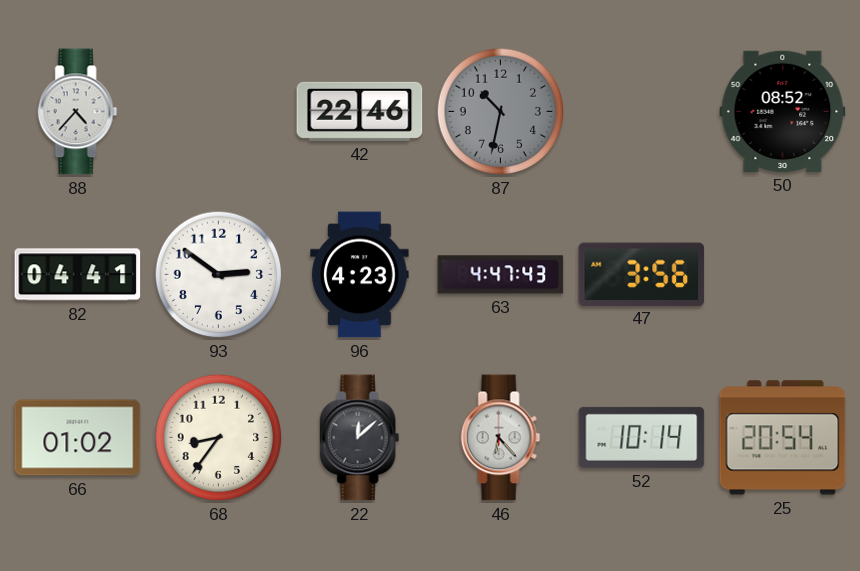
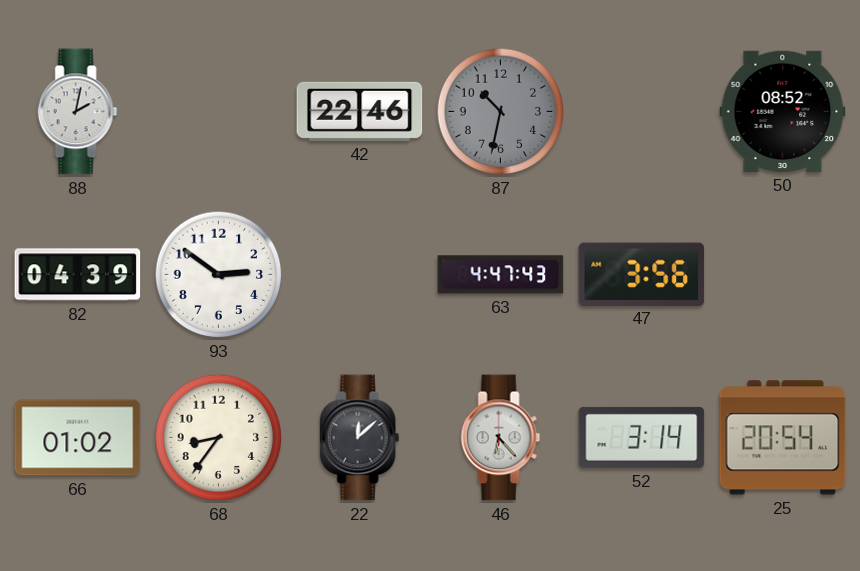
88: 4:37 -> 2:02
82: 04:41 -> 04:39
96: 4:23 -> none
52: 10:14 -> 3:14
